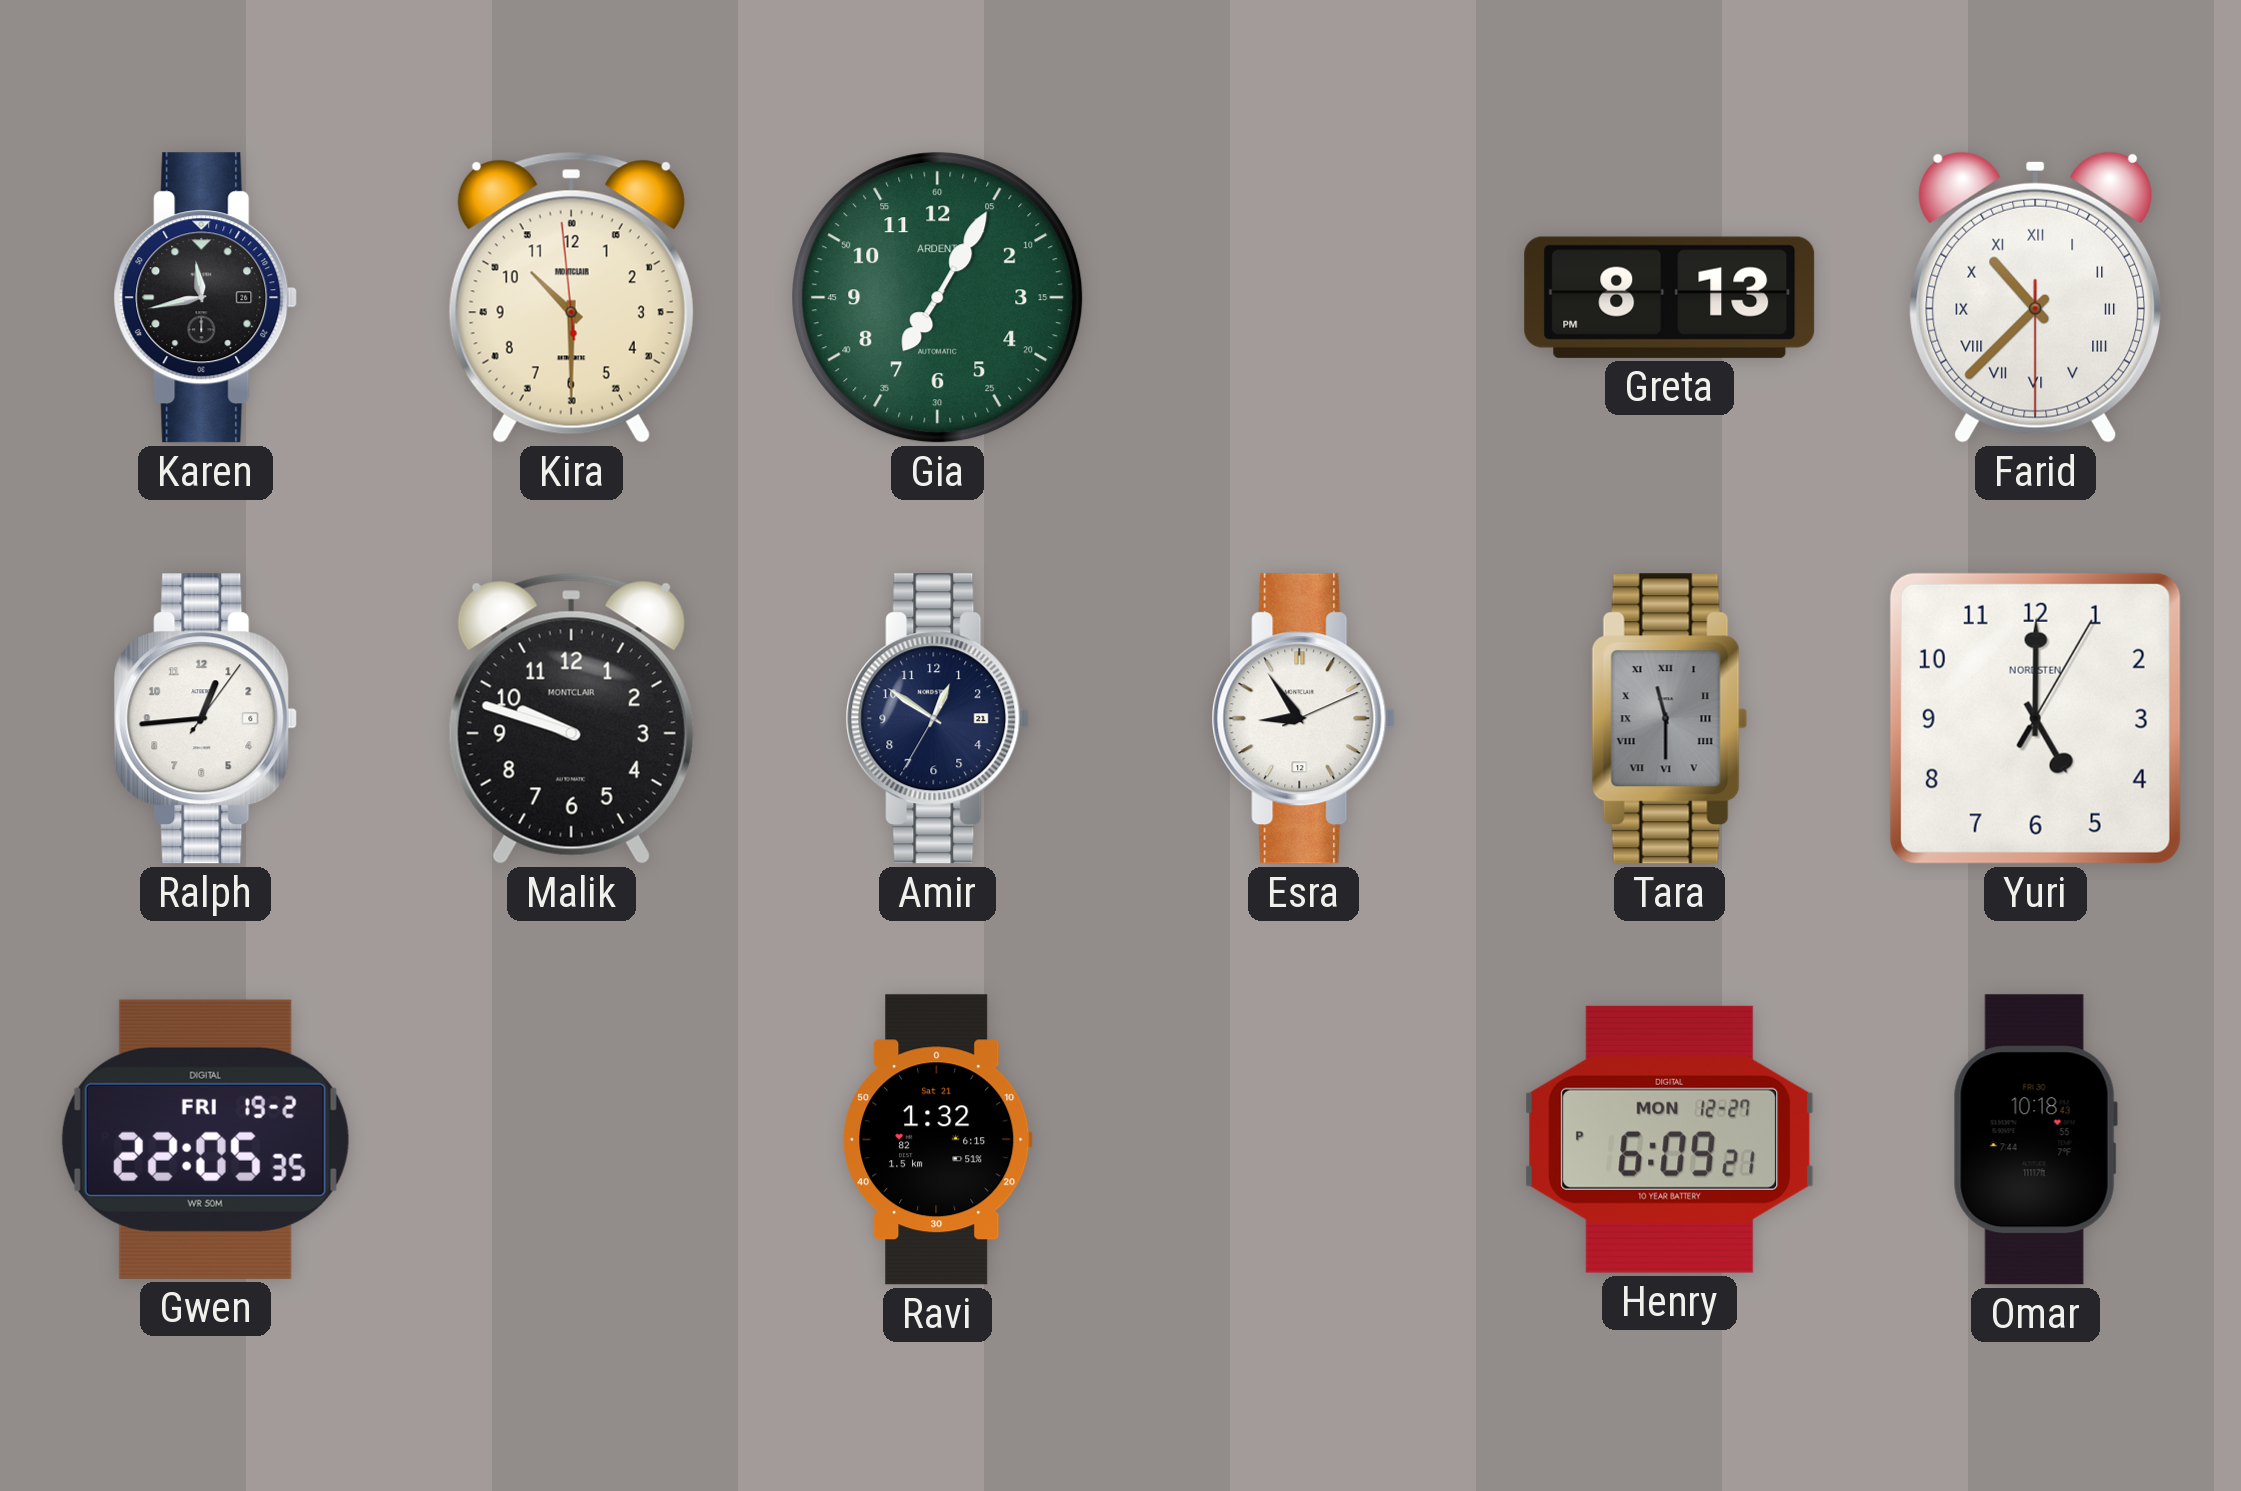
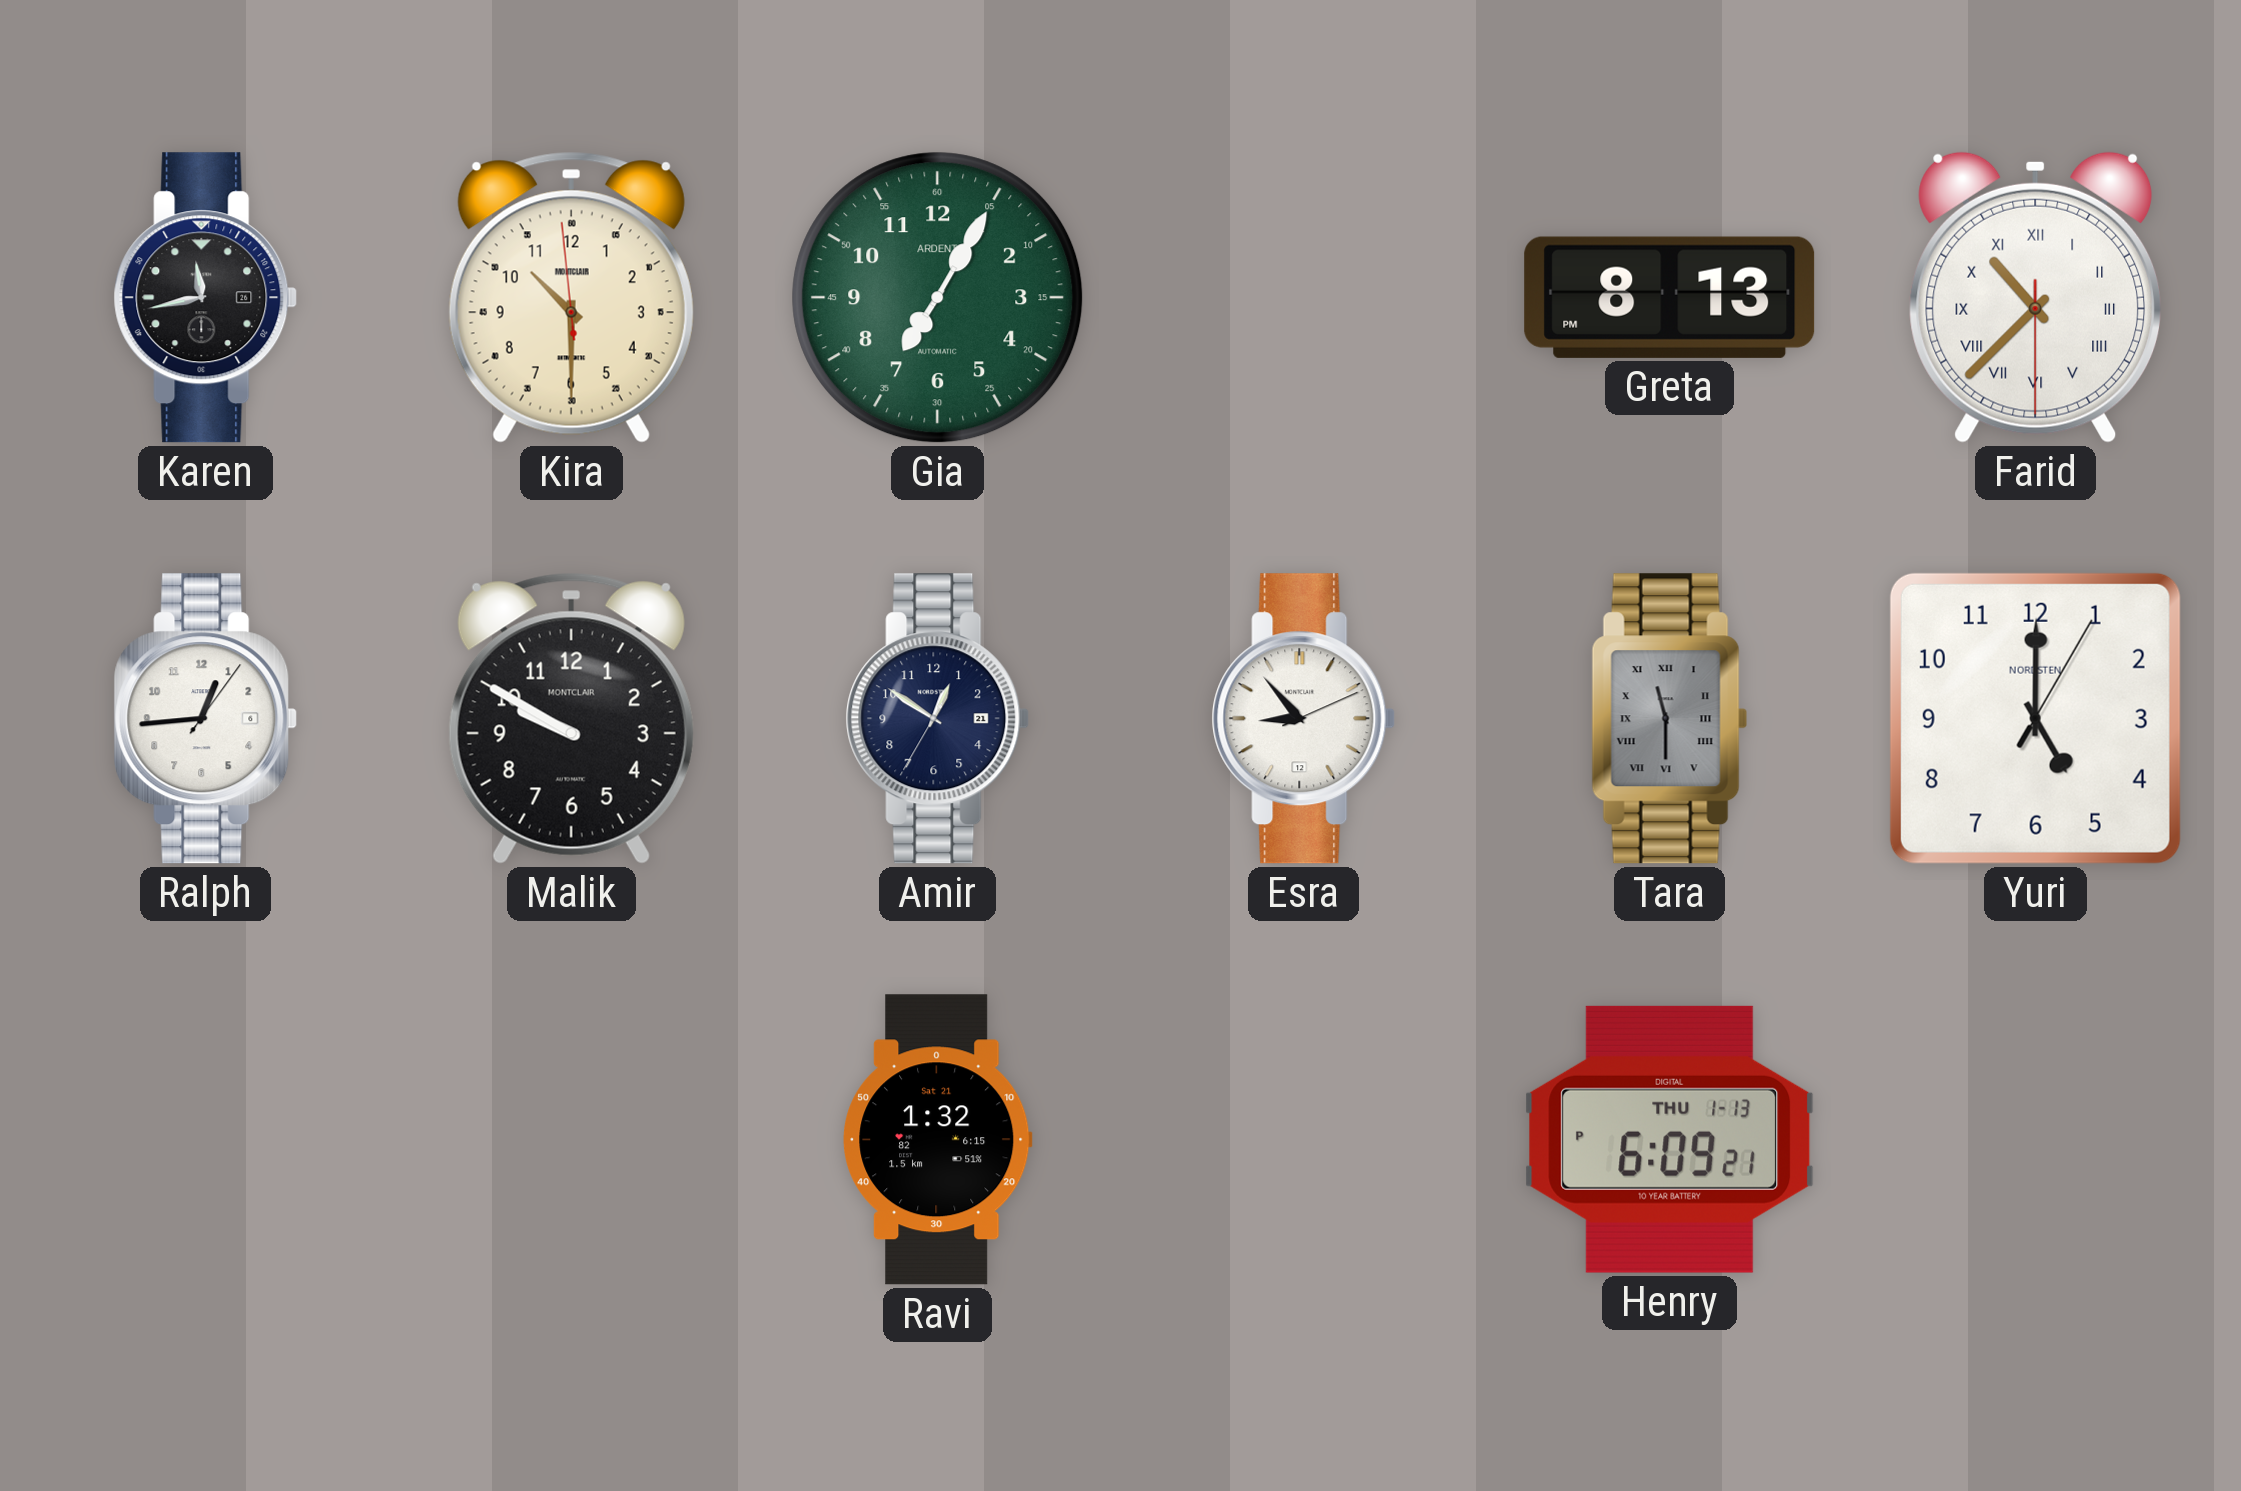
Malik: 9:48 -> 9:50
Esra: 8:54 -> 8:53
Gwen: 22:05 -> none
Henry date: MON 12-27 -> THU 1-13
Omar: 10:18 -> none
